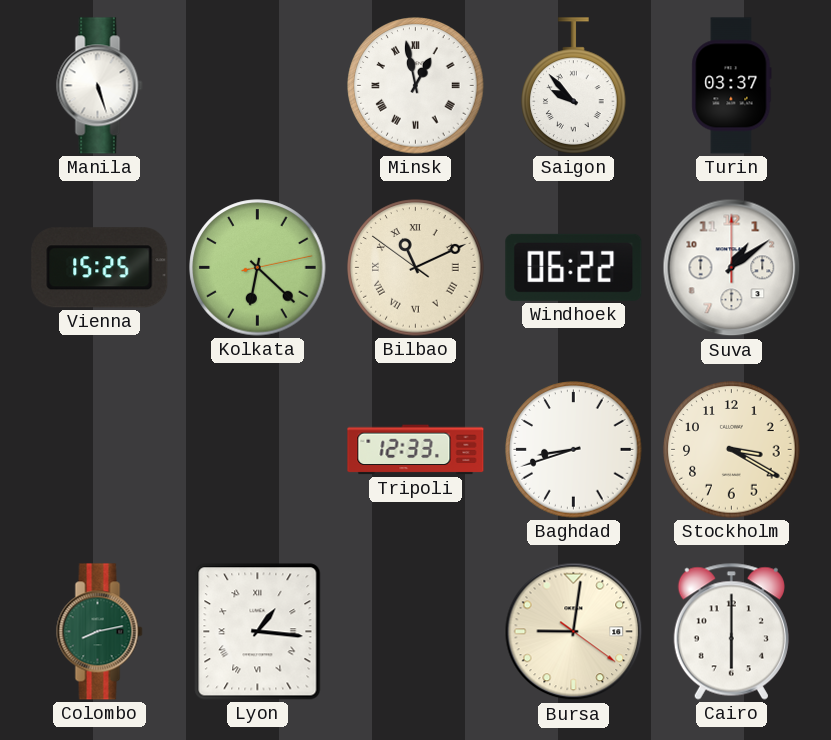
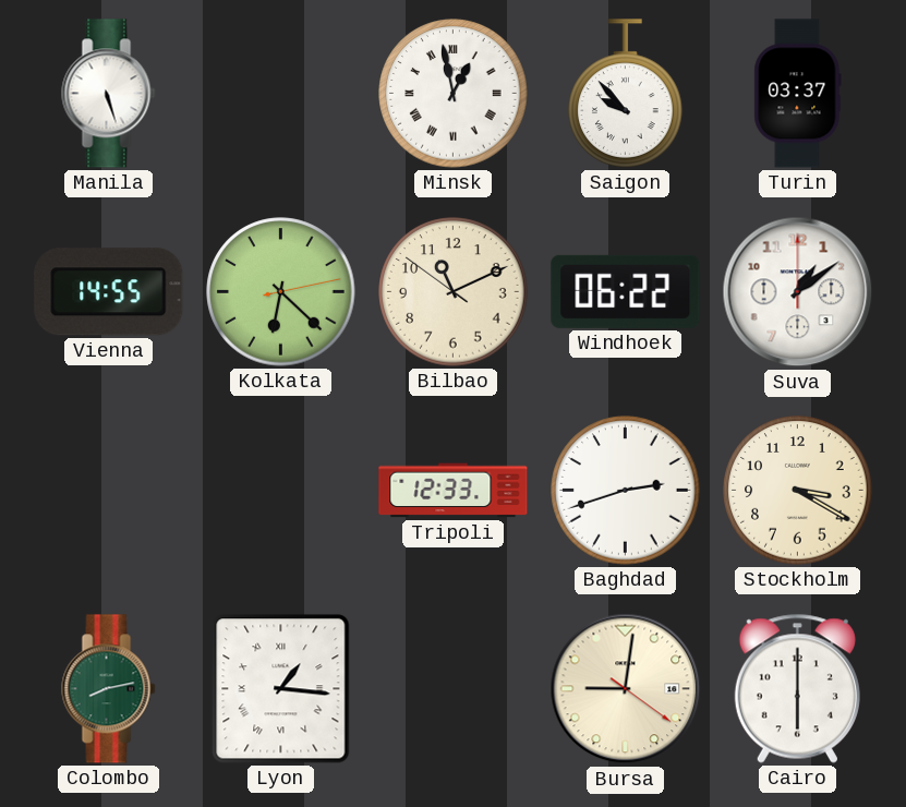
Vienna: 15:25 -> 14:55
Bilbao numerals: Roman -> Arabic
Baghdad: 8:42 -> 2:42
